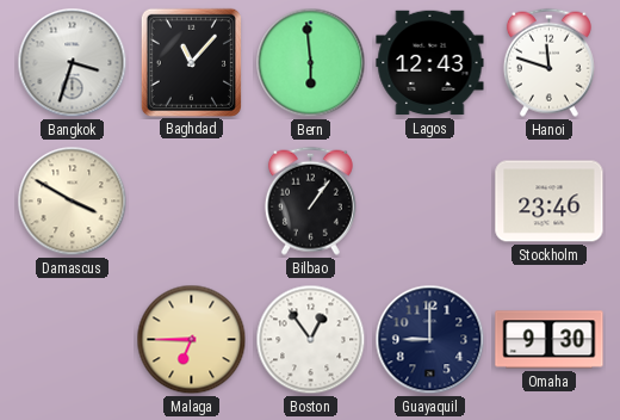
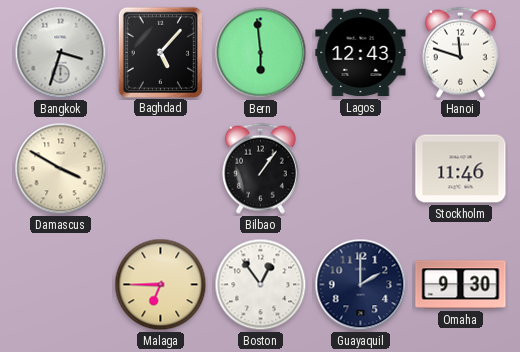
Baghdad: 11:07 -> 5:07
Stockholm: 23:46 -> 11:46
Guayaquil: 9:00 -> 2:00
